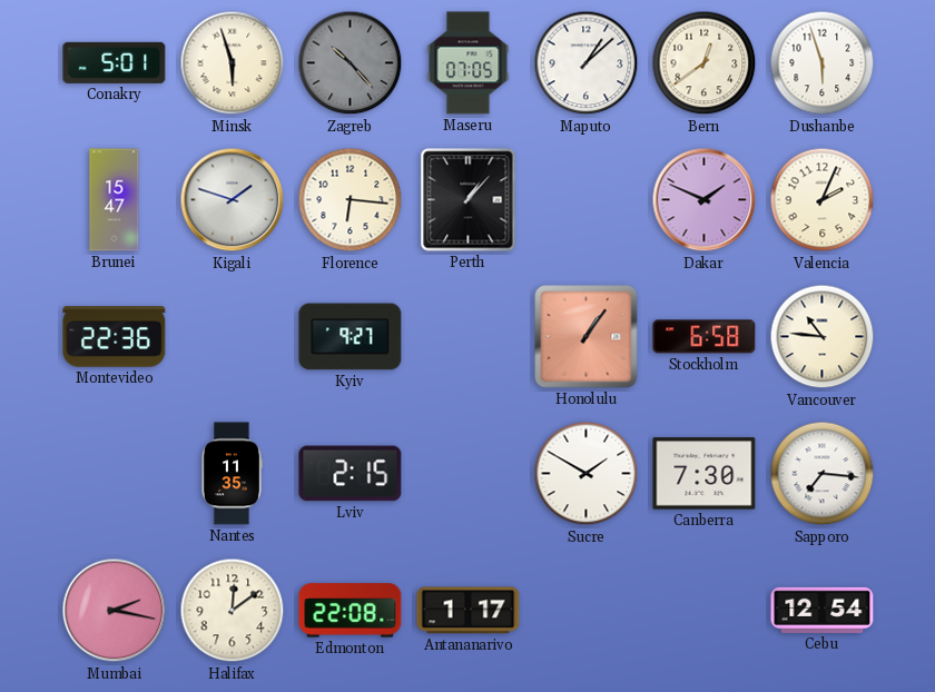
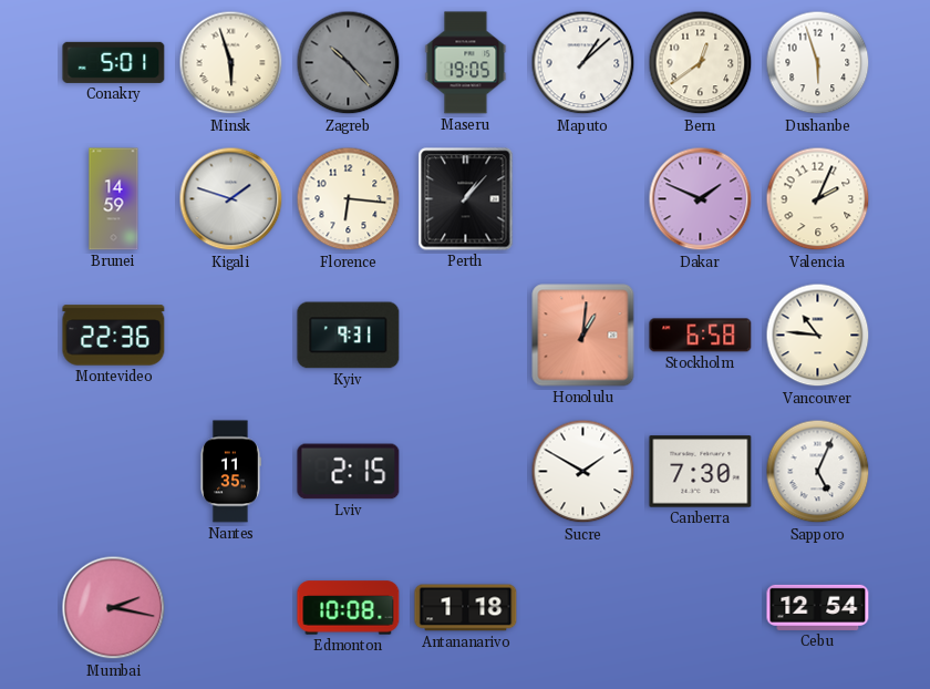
Maseru: 07:05 -> 19:05
Brunei: 15:47 -> 14:59
Kyiv: 9:27 -> 9:31
Honolulu: 1:06 -> 1:01
Sapporo: 7:16 -> 5:04
Halifax: 12:09 -> none
Edmonton: 22:08 -> 10:08
Antananarivo: 1:17 -> 1:18
